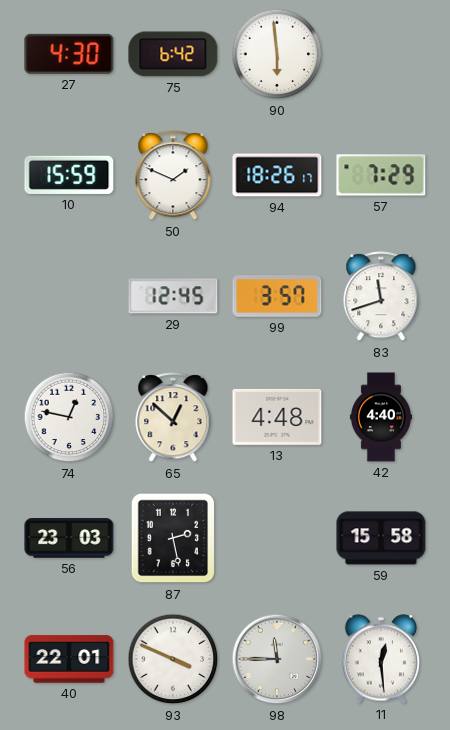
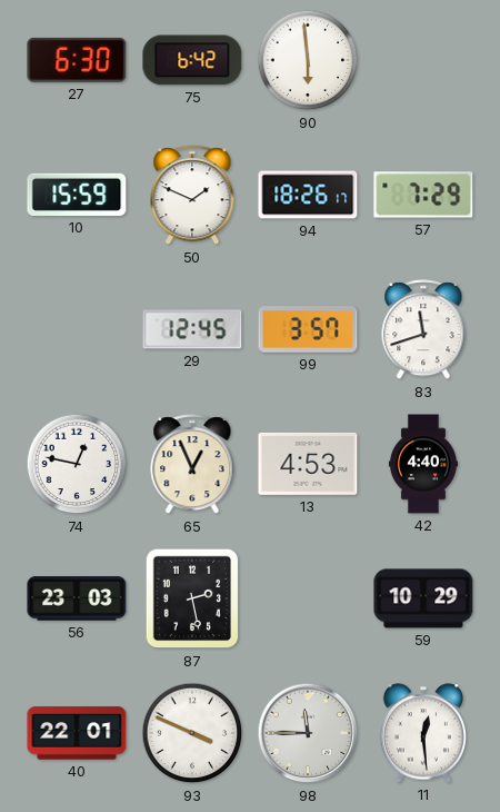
27: 4:30 -> 6:30
65: 12:52 -> 12:56
13: 4:48 -> 4:53
59: 15:58 -> 10:29
